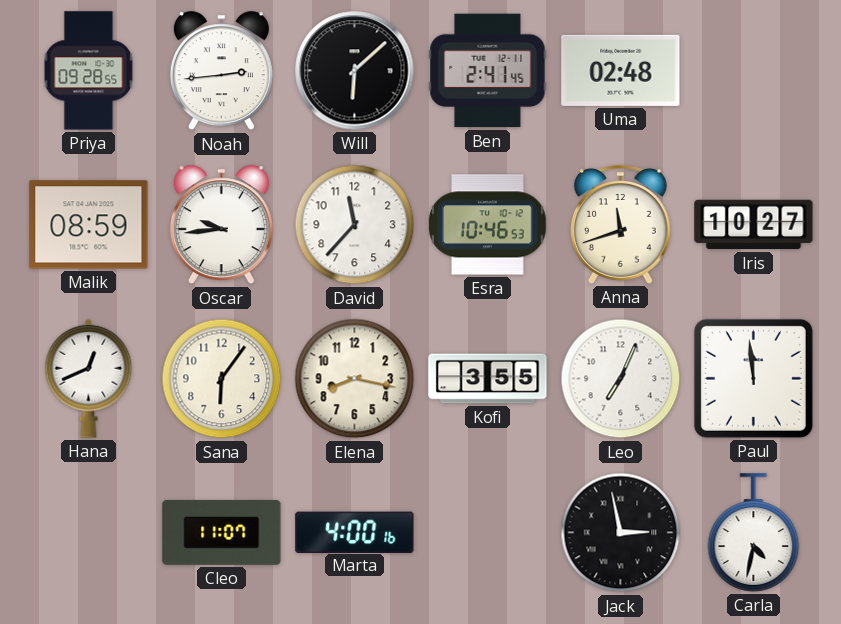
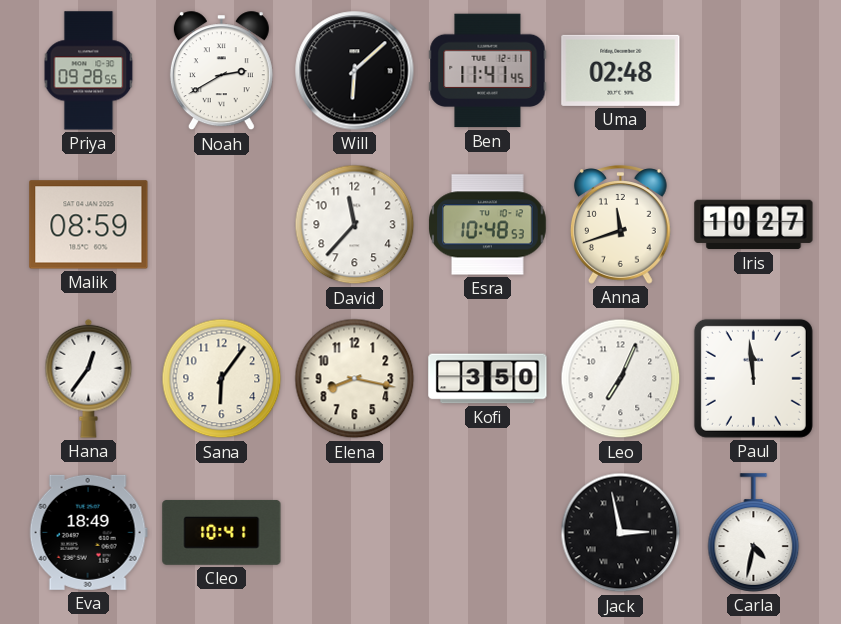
Noah: 2:44 -> 2:40
Ben: 2:41 -> 11:41
Oscar: 9:44 -> none
Esra: 10:46 -> 10:48
Hana: 12:41 -> 12:36
Kofi: 3:55 -> 3:50
Eva: none -> 18:49
Cleo: 11:07 -> 10:41
Marta: 4:00 -> none
